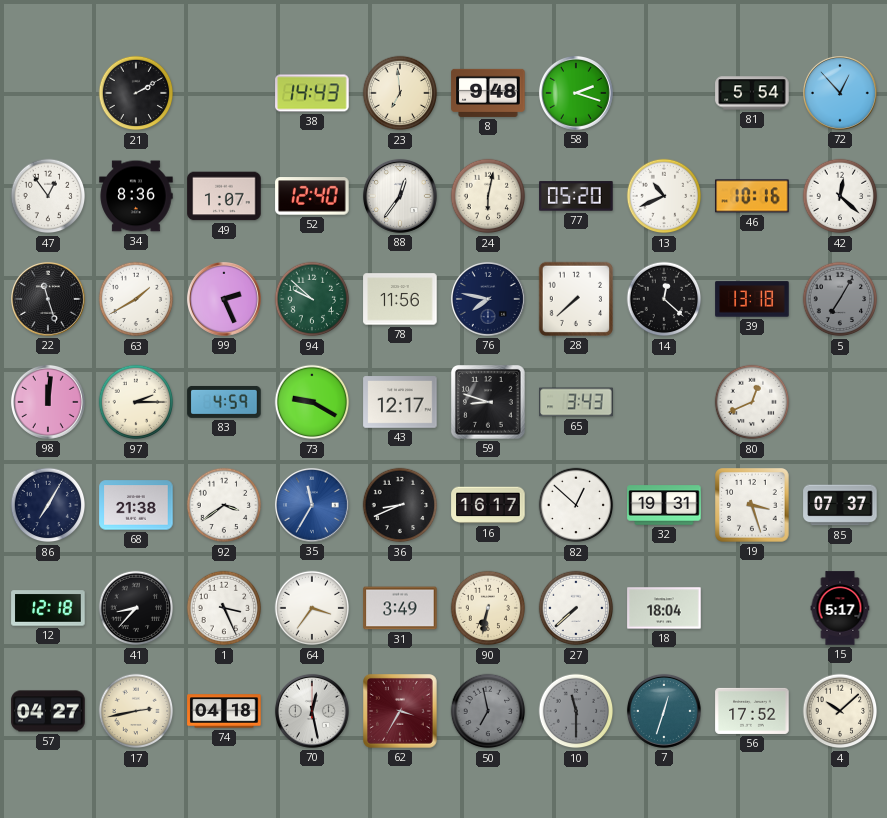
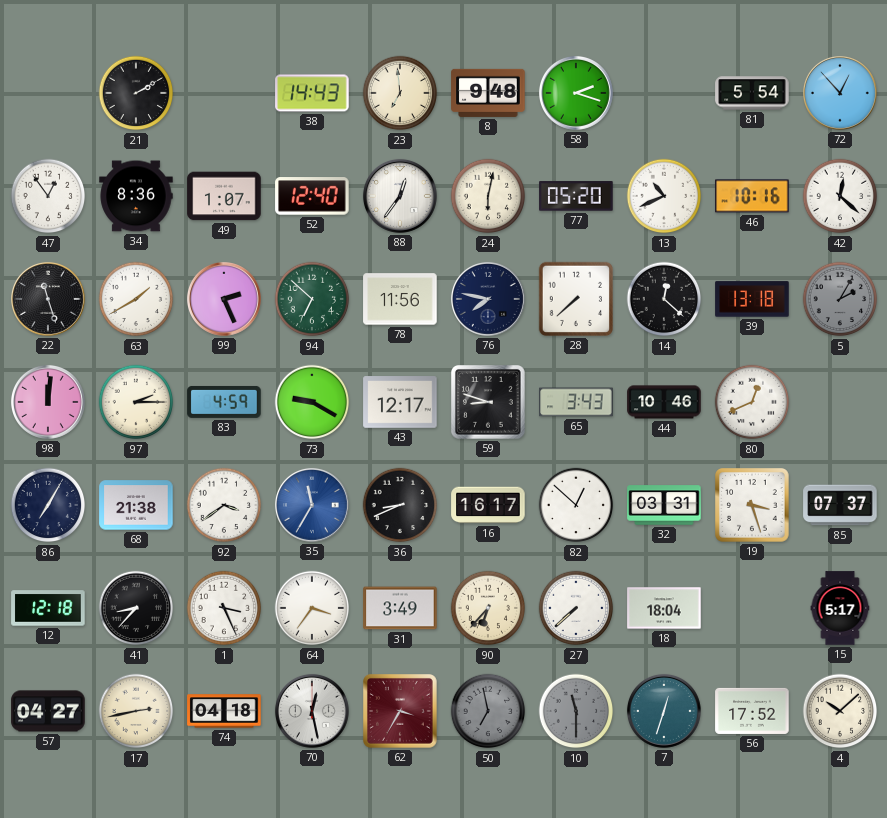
94: 9:52 -> 6:52
5: 7:05 -> 2:05
44: none -> 10:46
32: 19:31 -> 03:31
90: 6:32 -> 6:37
